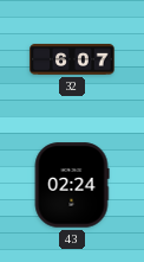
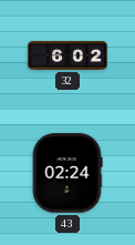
32: 6:07 -> 6:02
